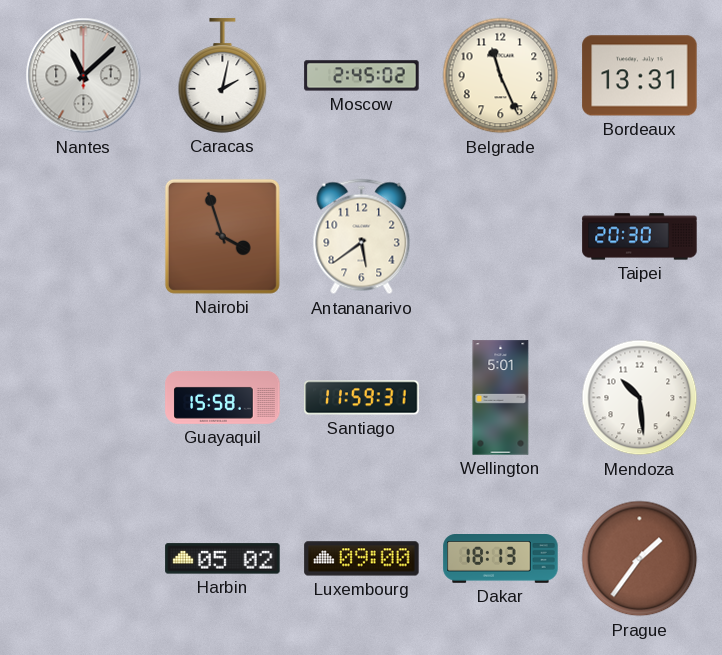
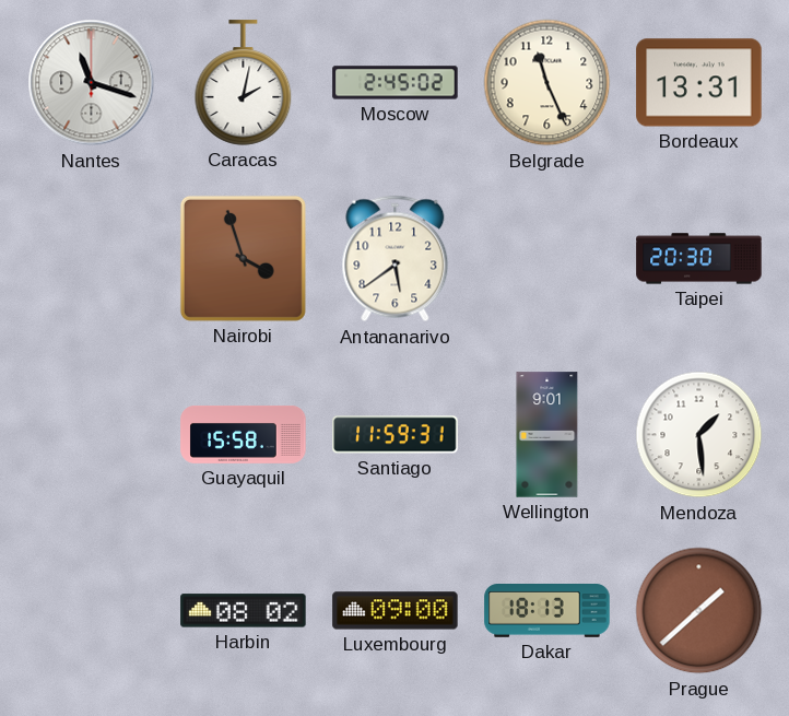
Nantes: 11:08 -> 11:18
Wellington: 5:01 -> 9:01
Mendoza: 10:29 -> 1:29
Harbin: 05:02 -> 08:02
Prague: 1:36 -> 1:38
